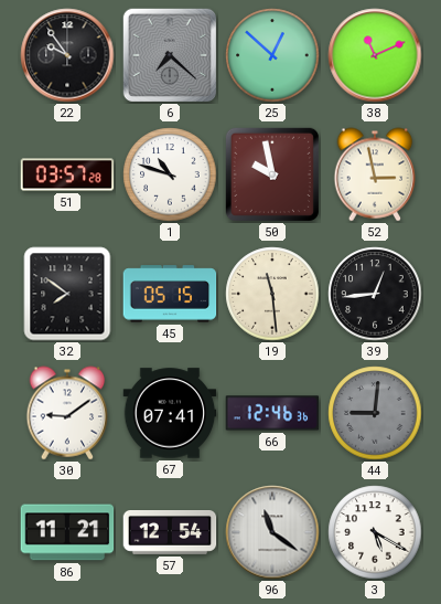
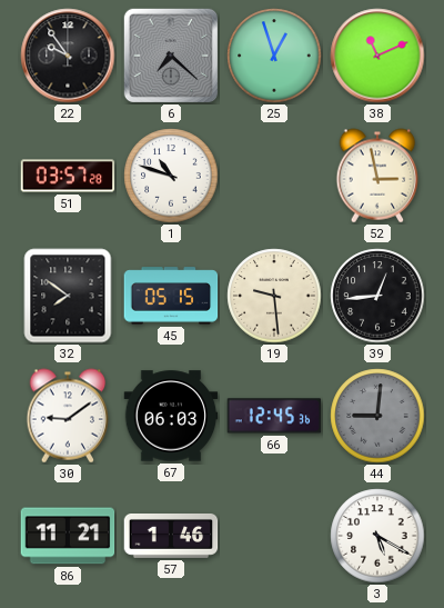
25: 12:52 -> 12:57
50: 9:58 -> none
19: 11:29 -> 9:29
67: 07:41 -> 06:03
66: 12:46 -> 12:45
57: 12:54 -> 1:46
96: 11:21 -> none
